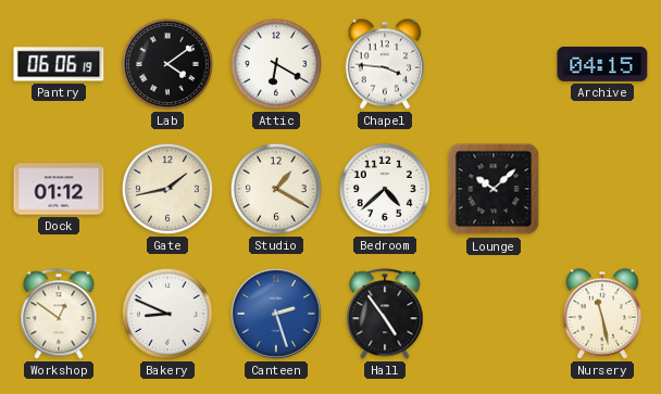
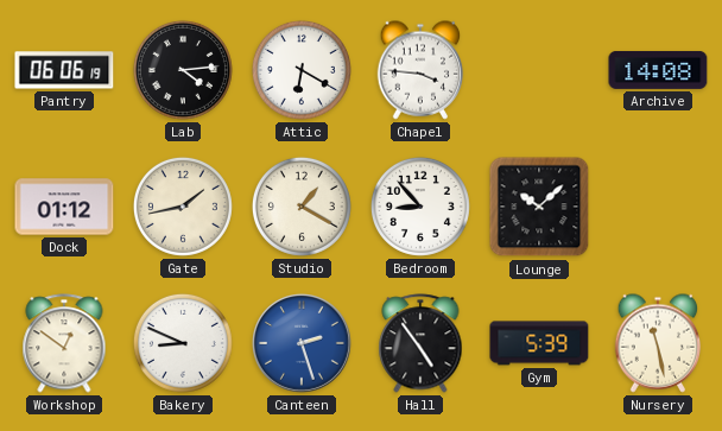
Lab: 4:09 -> 4:14
Archive: 04:15 -> 14:08
Bedroom: 4:38 -> 8:53
Gym: none -> 5:39
